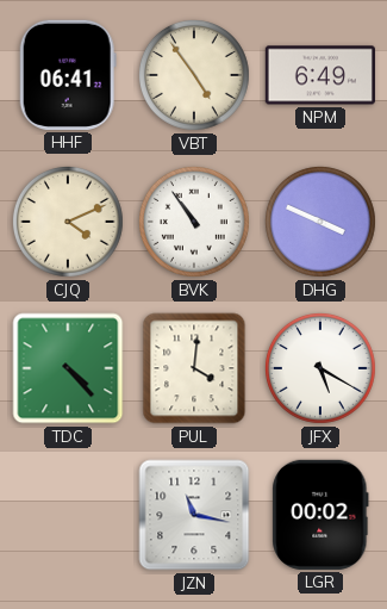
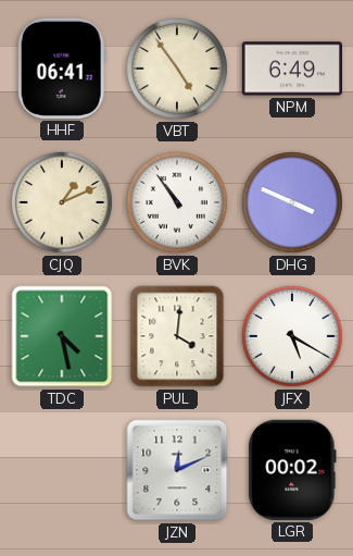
CJQ: 4:11 -> 1:11
TDC: 4:23 -> 4:28
JZN: 11:17 -> 12:11
